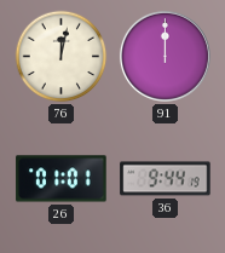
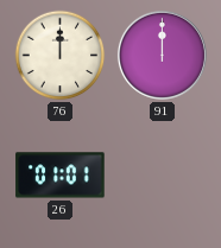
76: 12:02 -> 12:00
36: 9:44 -> none
